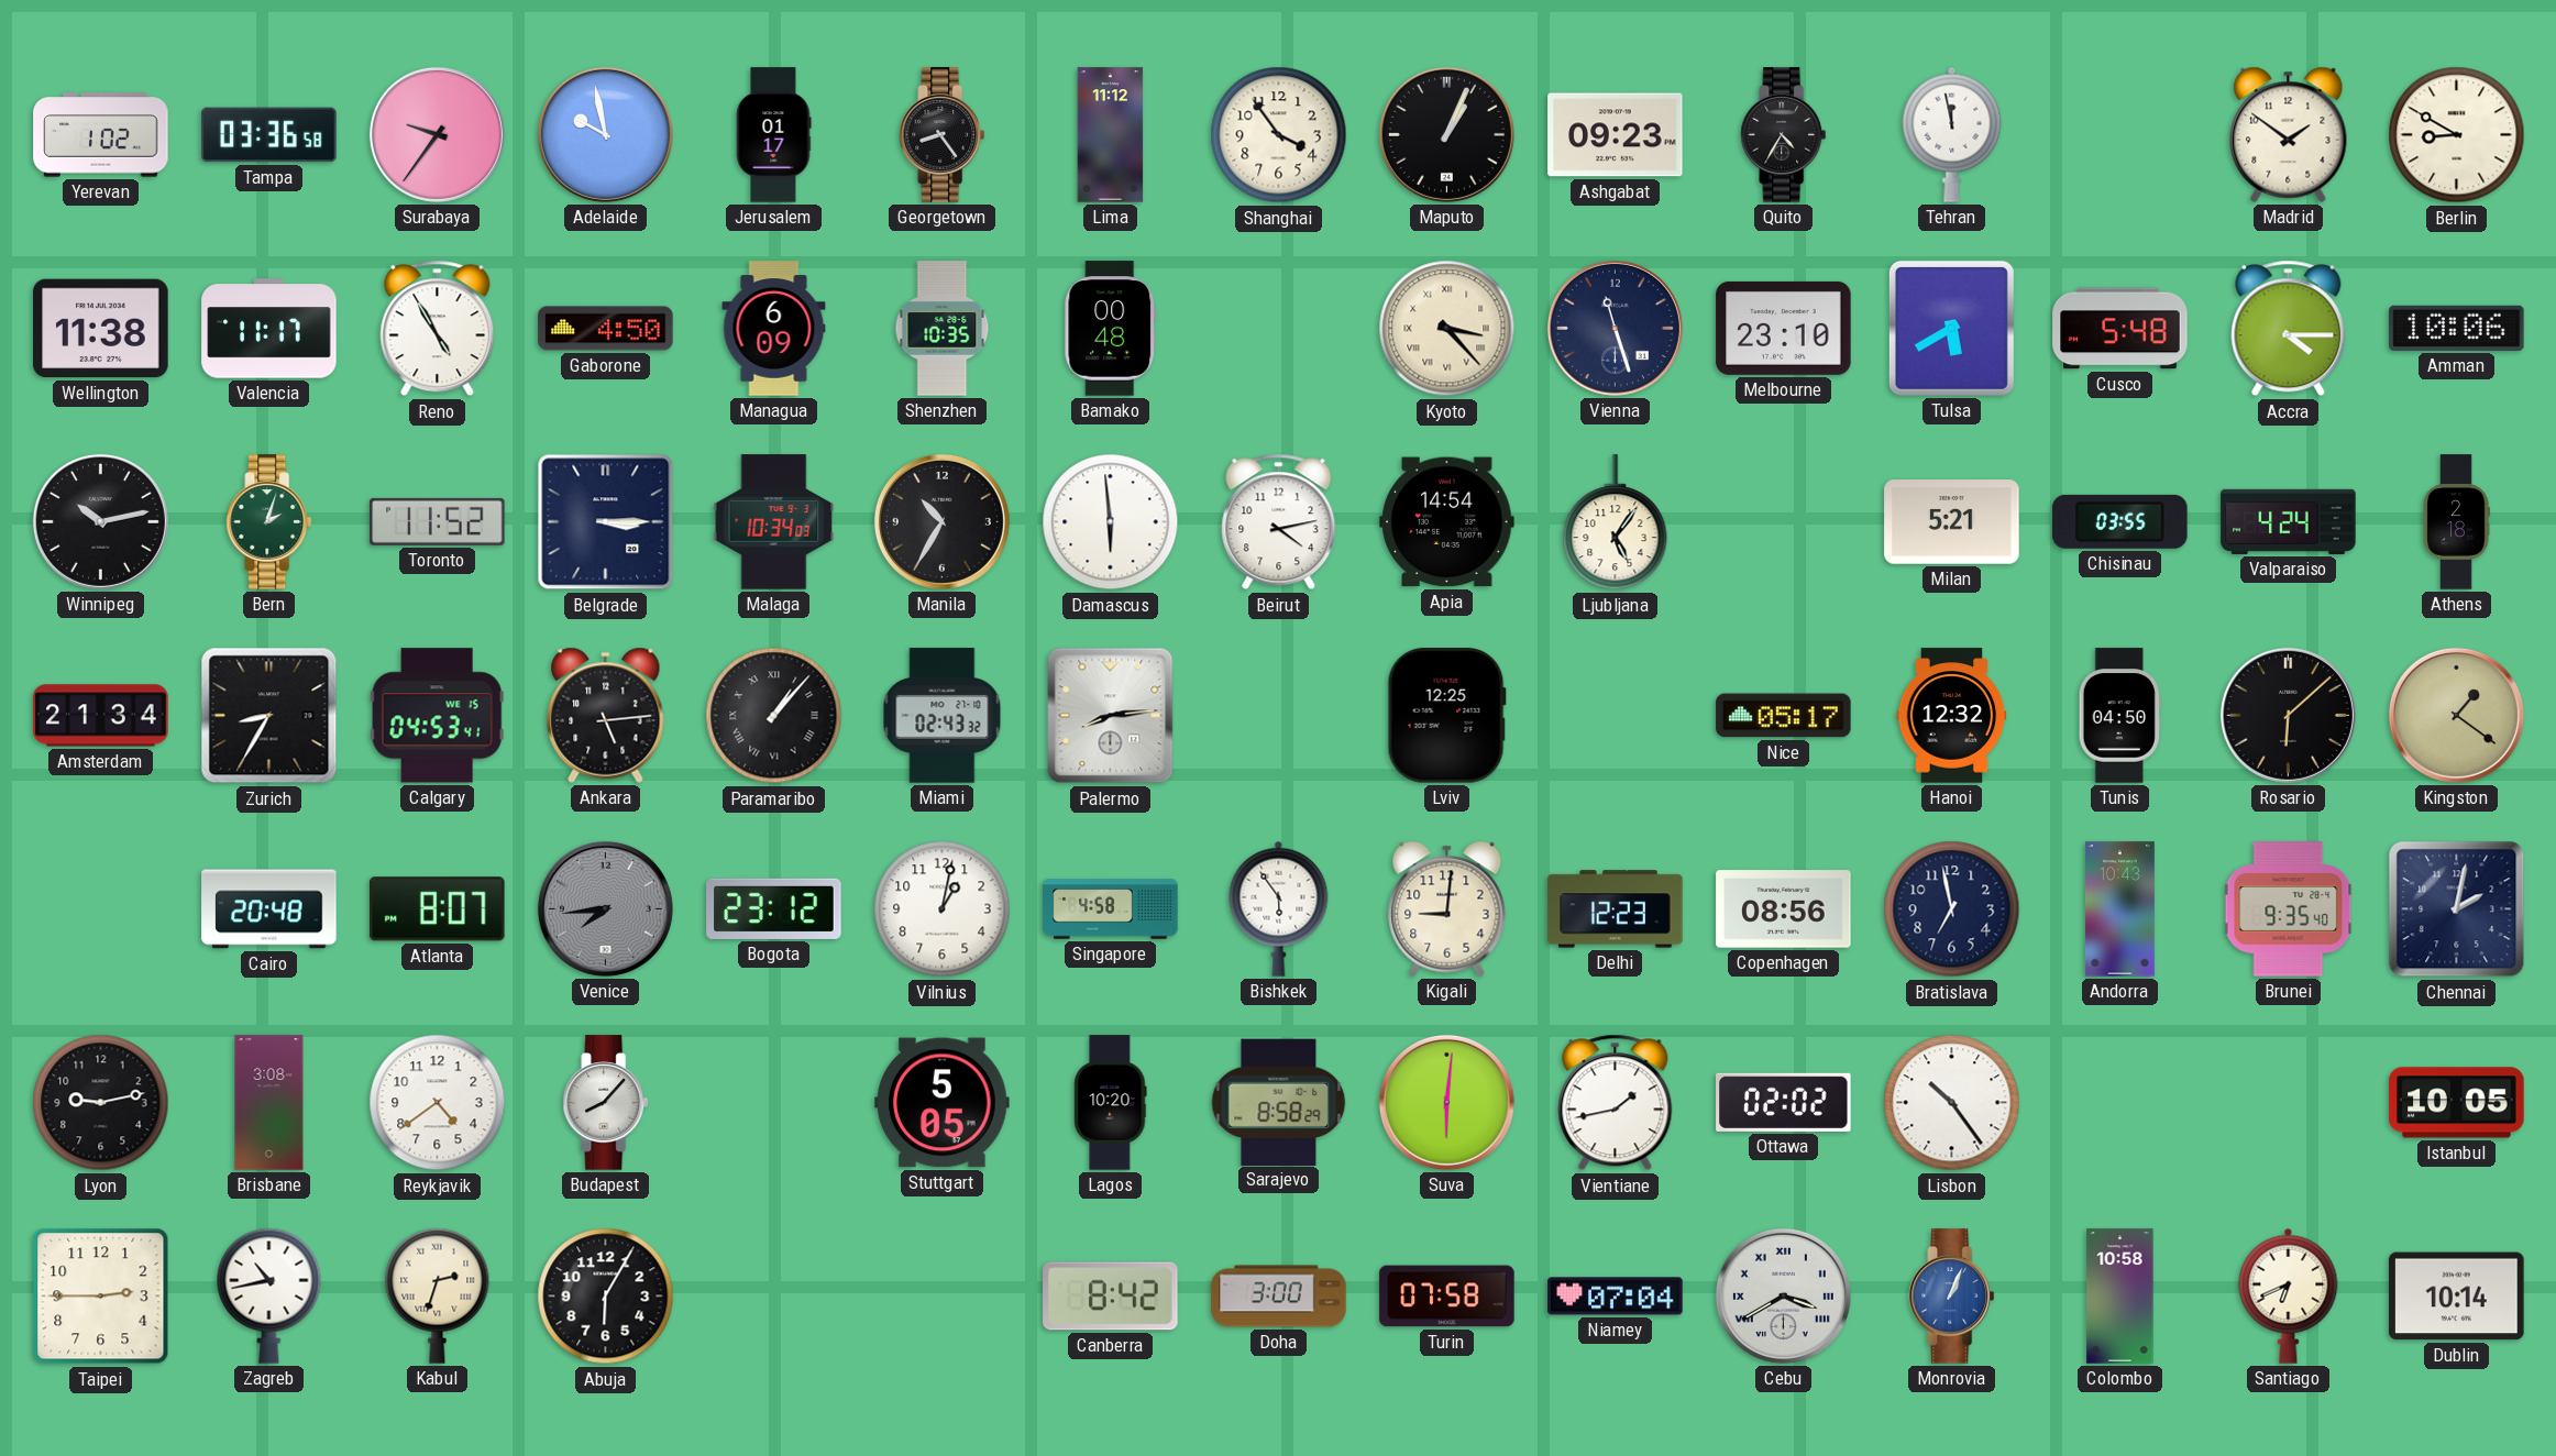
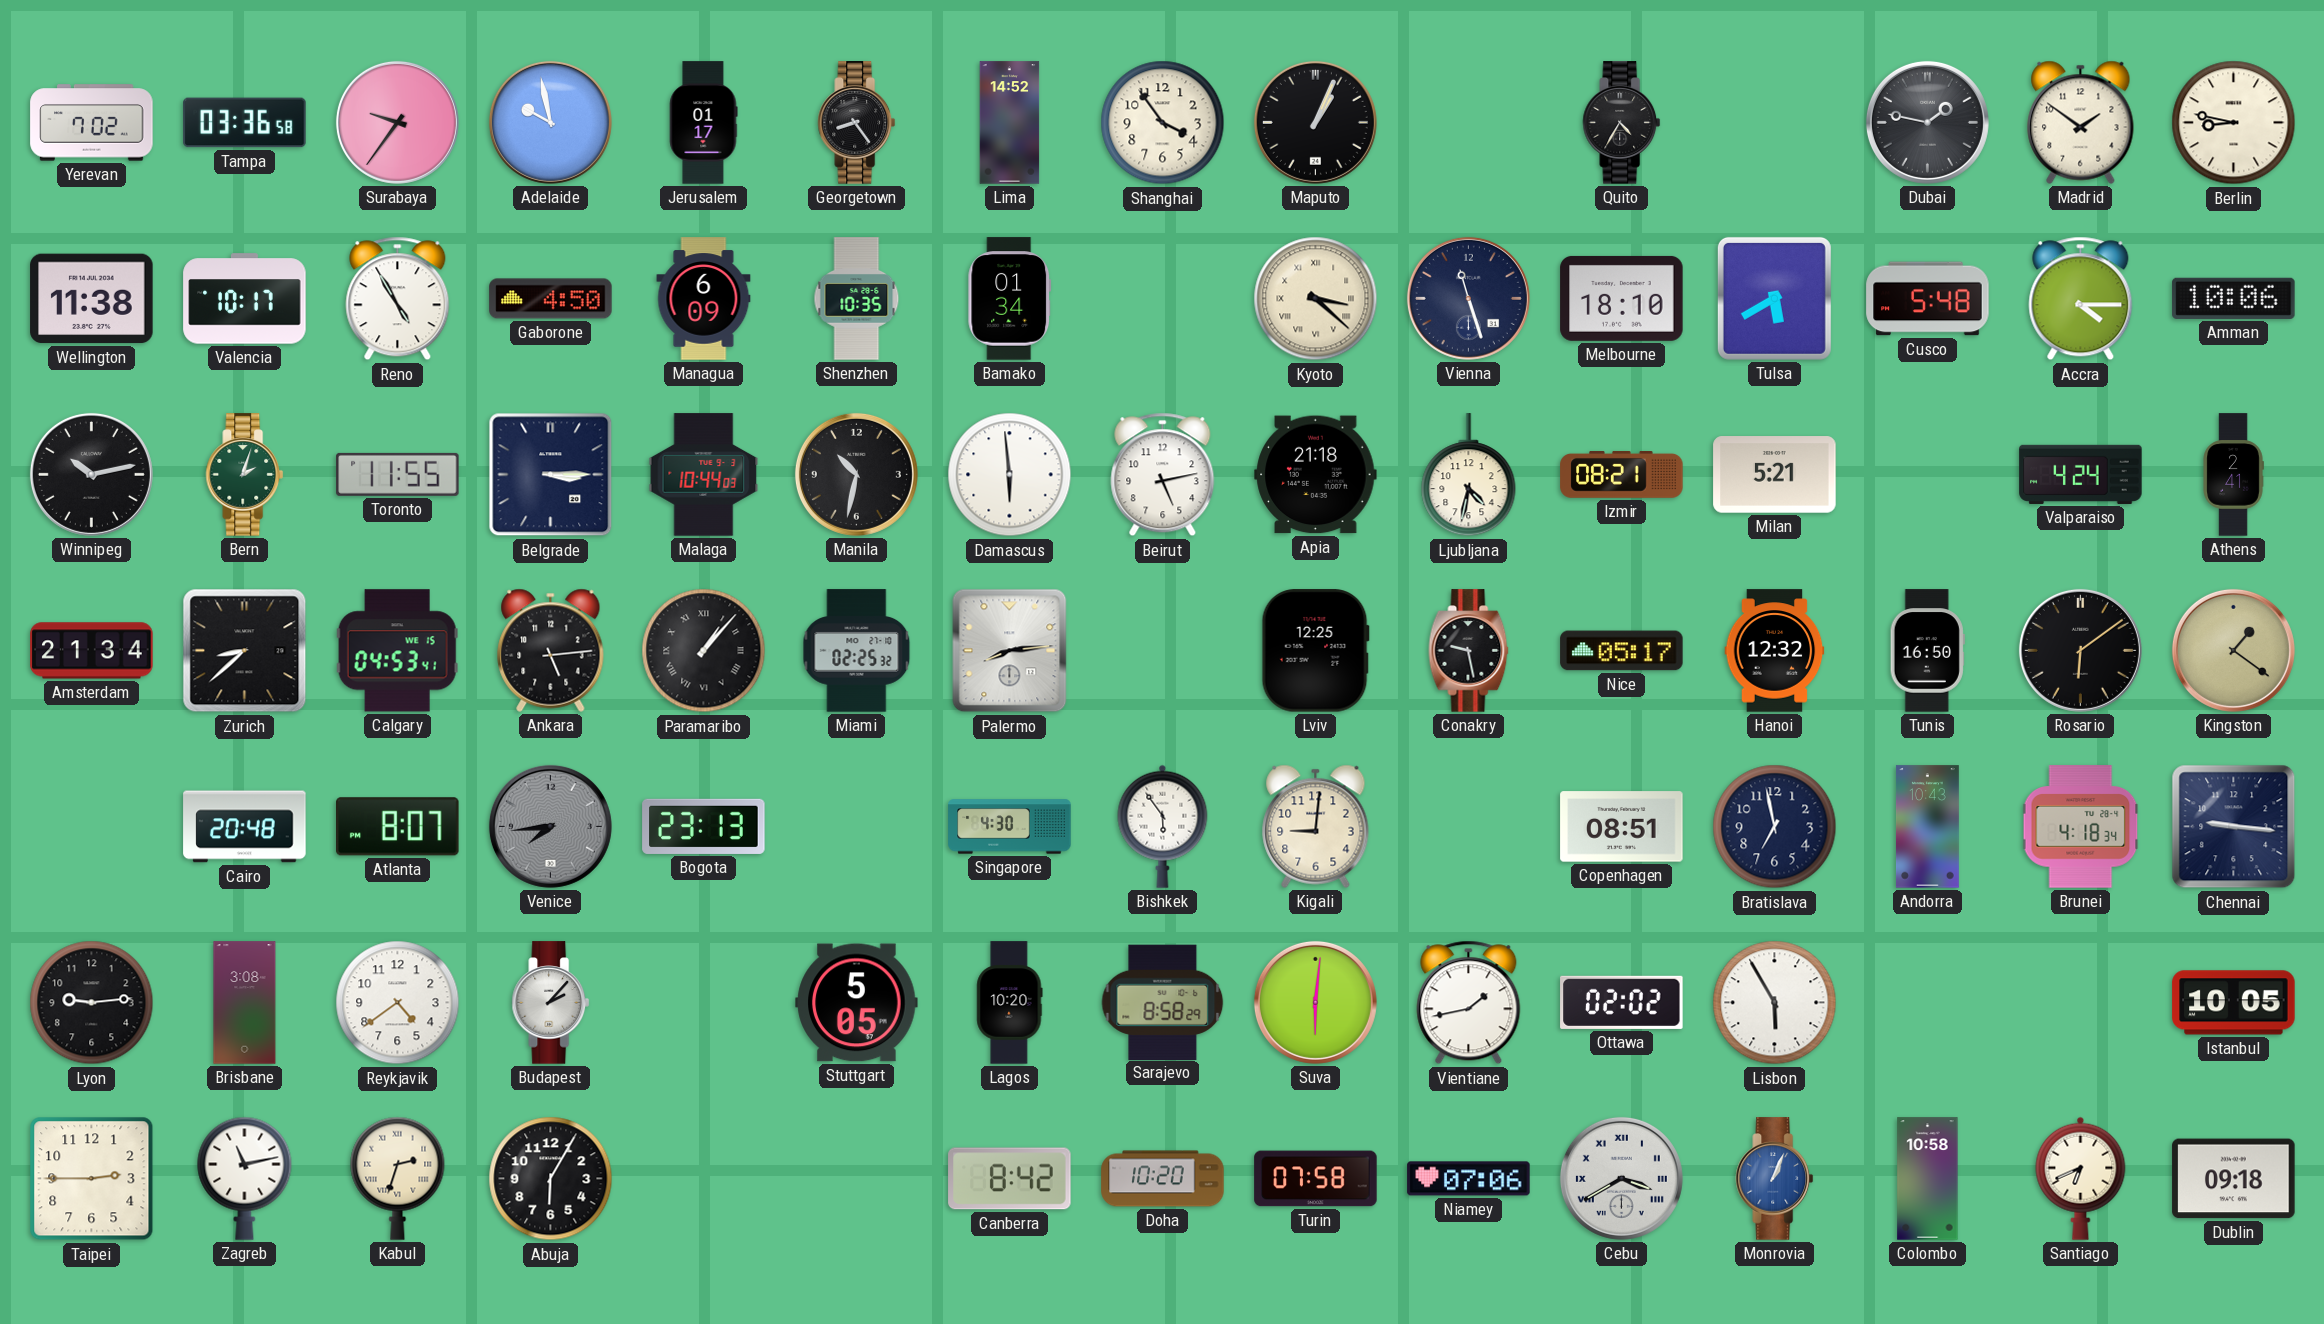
Yerevan: 1:02 -> 7:02
Lima: 11:12 -> 14:52
Ashgabat: 09:23 -> none
Tehran: 11:58 -> none
Dubai: none -> 1:47
Berlin: 8:50 -> 8:47
Valencia: 11:17 -> 10:17
Bamako: 00:48 -> 01:34
Kyoto: 3:23 -> 3:22
Melbourne: 23:10 -> 18:10
Toronto: 11:52 -> 11:55
Malaga: 10:34 -> 10:44
Manila: 10:35 -> 10:32
Beirut: 4:13 -> 5:13
Apia: 14:54 -> 21:18
Ljubljana: 5:06 -> 4:32
Izmir: none -> 08:21
Chisinau: 03:55 -> none
Athens: 2:18 -> 2:41
Zurich: 8:35 -> 8:38
Miami: 02:43 -> 02:25
Conakry: none -> 9:28
Tunis: 04:50 -> 16:50
Rosario: 6:08 -> 6:09
Bogota: 23:12 -> 23:13
Vilnius: 1:02 -> none
Singapore: 4:58 -> 4:30
Delhi: 12:23 -> none
Copenhagen: 08:56 -> 08:51
Brunei: 9:35 -> 4:18
Chennai: 2:02 -> 9:16
Lyon: 9:13 -> 9:14
Budapest: 8:07 -> 2:07
Lisbon: 10:24 -> 5:55
Zagreb: 10:43 -> 11:13
Doha: 3:00 -> 10:20
Niamey: 07:04 -> 07:06
Dublin: 10:14 -> 09:18
